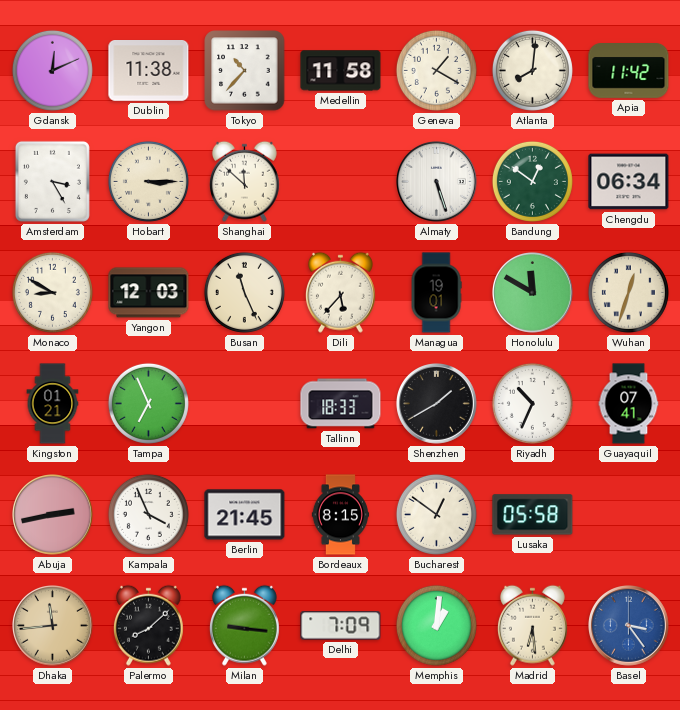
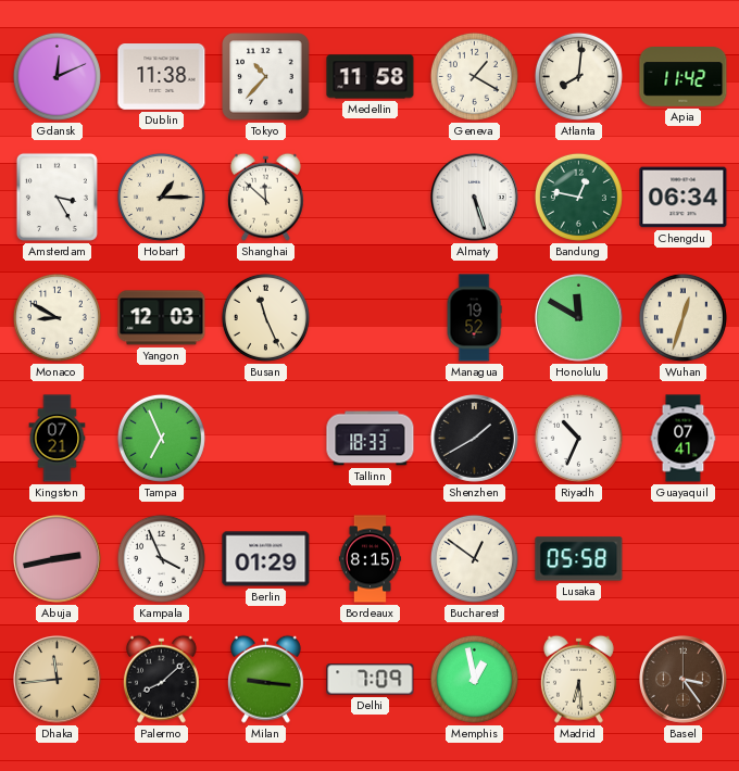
Hobart: 3:15 -> 1:15
Bandung: 12:51 -> 12:47
Dili: 5:37 -> none
Managua: 19:01 -> 19:52
Kingston: 01:21 -> 07:21
Berlin: 21:45 -> 01:29
Memphis: 1:01 -> 12:58
Basel dial: blue -> brown
